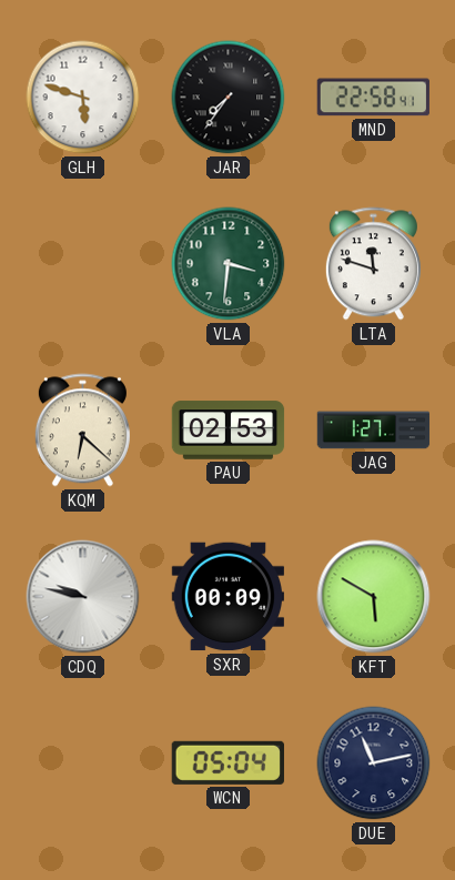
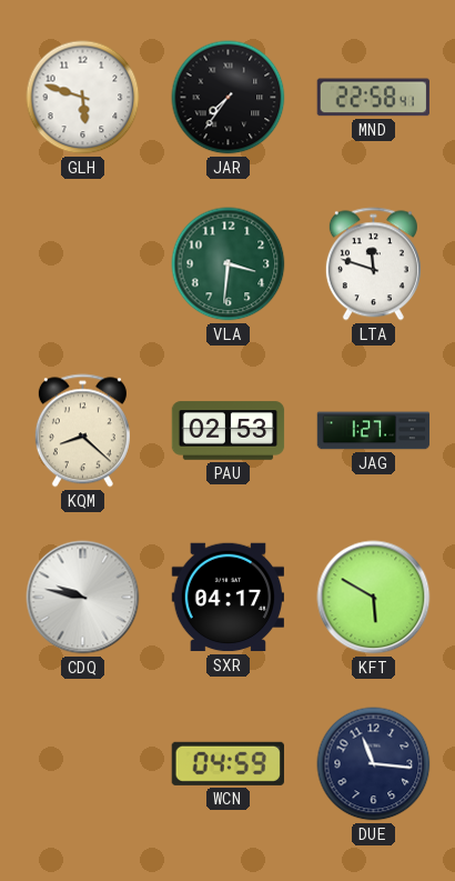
KQM: 6:22 -> 8:22
SXR: 00:09 -> 04:17
WCN: 05:04 -> 04:59
DUE: 11:13 -> 11:16
